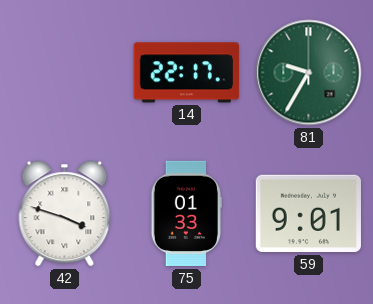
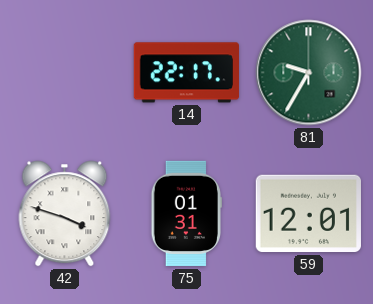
75: 01:33 -> 01:31
59: 9:01 -> 12:01
